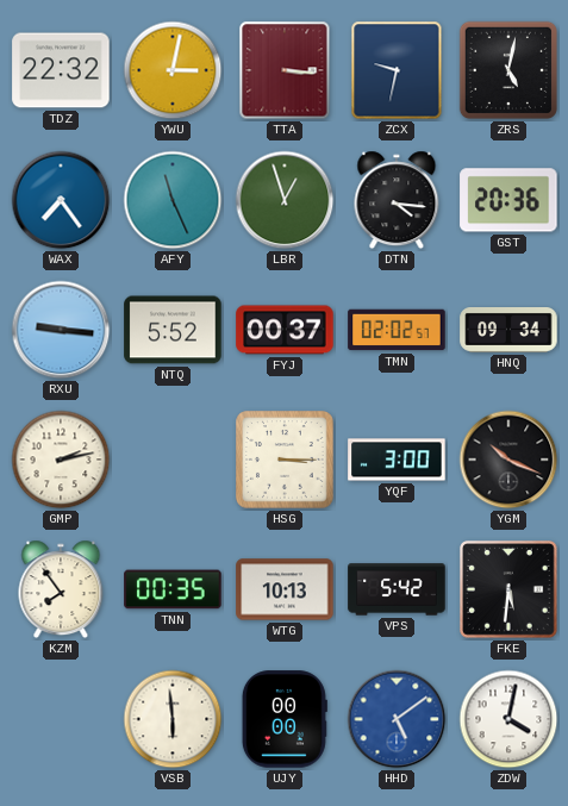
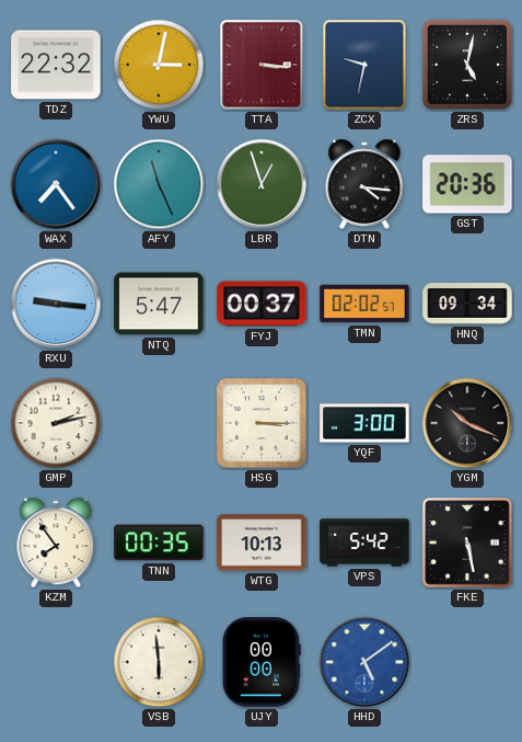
NTQ: 5:52 -> 5:47
FKE: 5:31 -> 5:28
ZDW: 4:02 -> none
